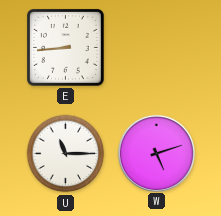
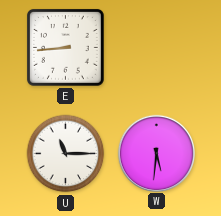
W: 5:12 -> 5:31
